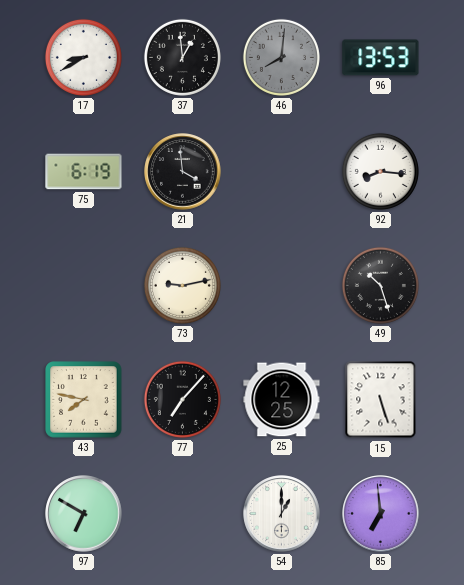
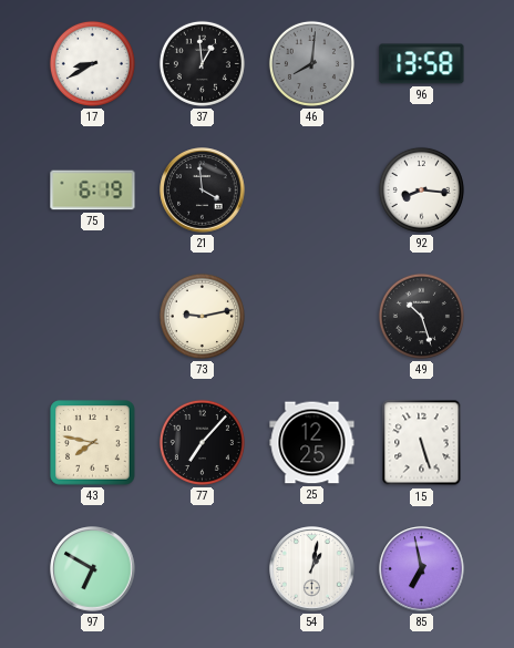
96: 13:53 -> 13:58
54: 1:00 -> 1:02
85: 6:59 -> 6:58
